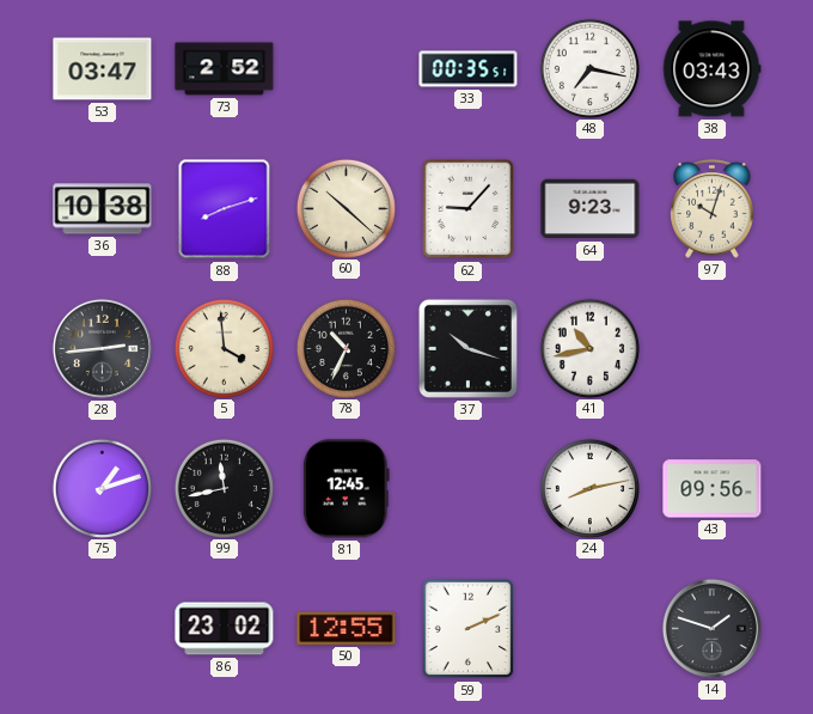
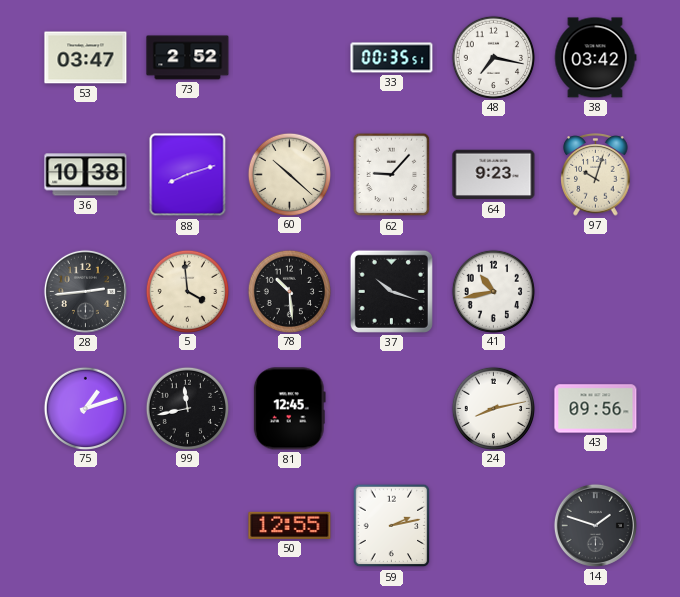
38: 03:43 -> 03:42
78: 10:34 -> 10:29
86: 23:02 -> none
59: 2:11 -> 2:13
